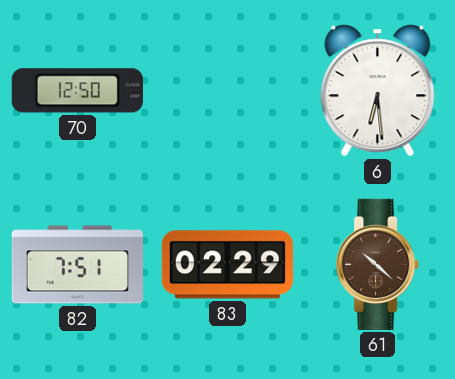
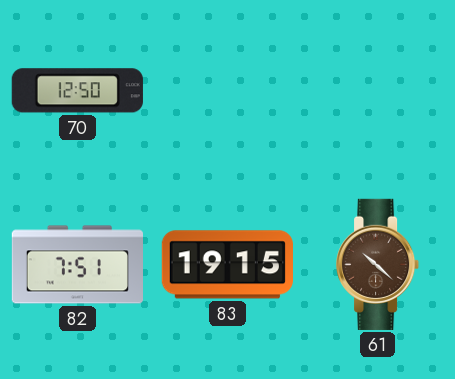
6: 6:29 -> none
83: 02:29 -> 19:15
